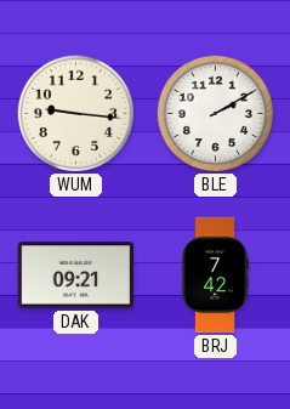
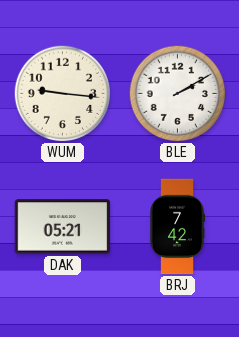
DAK: 09:21 -> 05:21
